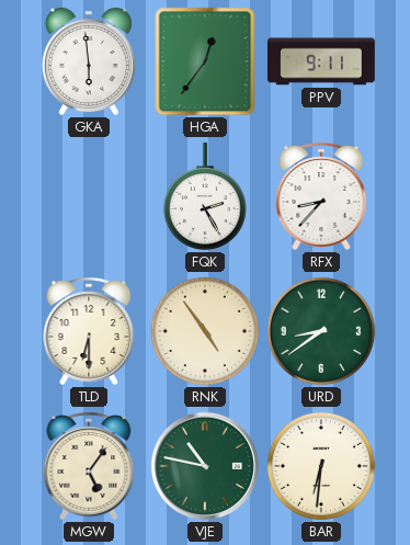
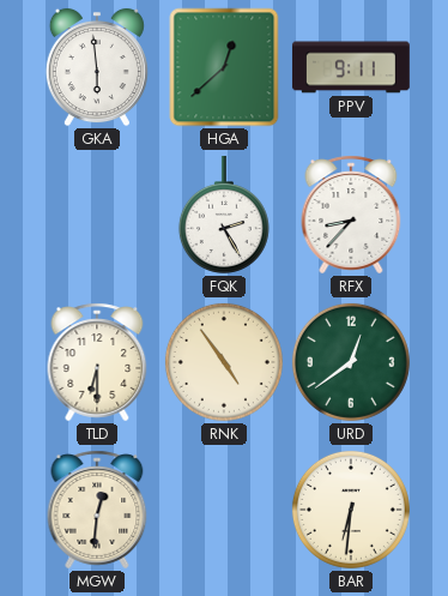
HGA: 12:36 -> 12:38
URD: 8:39 -> 12:39
MGW: 5:06 -> 12:31
VJE: 10:47 -> none
